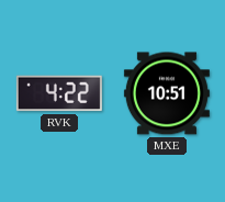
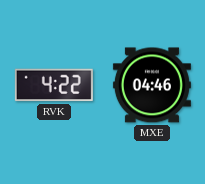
MXE: 10:51 -> 04:46
